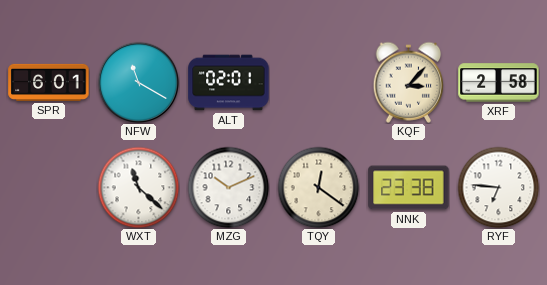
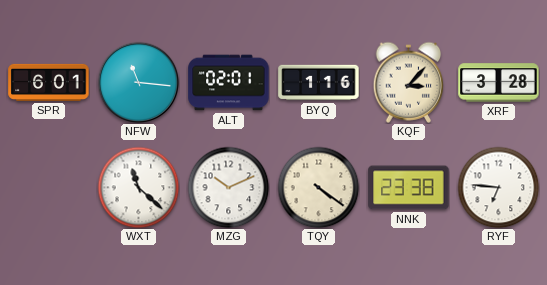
NFW: 11:20 -> 11:16
BYQ: none -> 1:16
XRF: 2:58 -> 3:28
TQY: 12:21 -> 4:21
